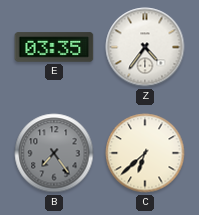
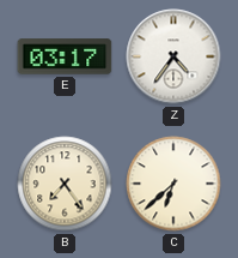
E: 03:35 -> 03:17
B dial: grey -> cream
